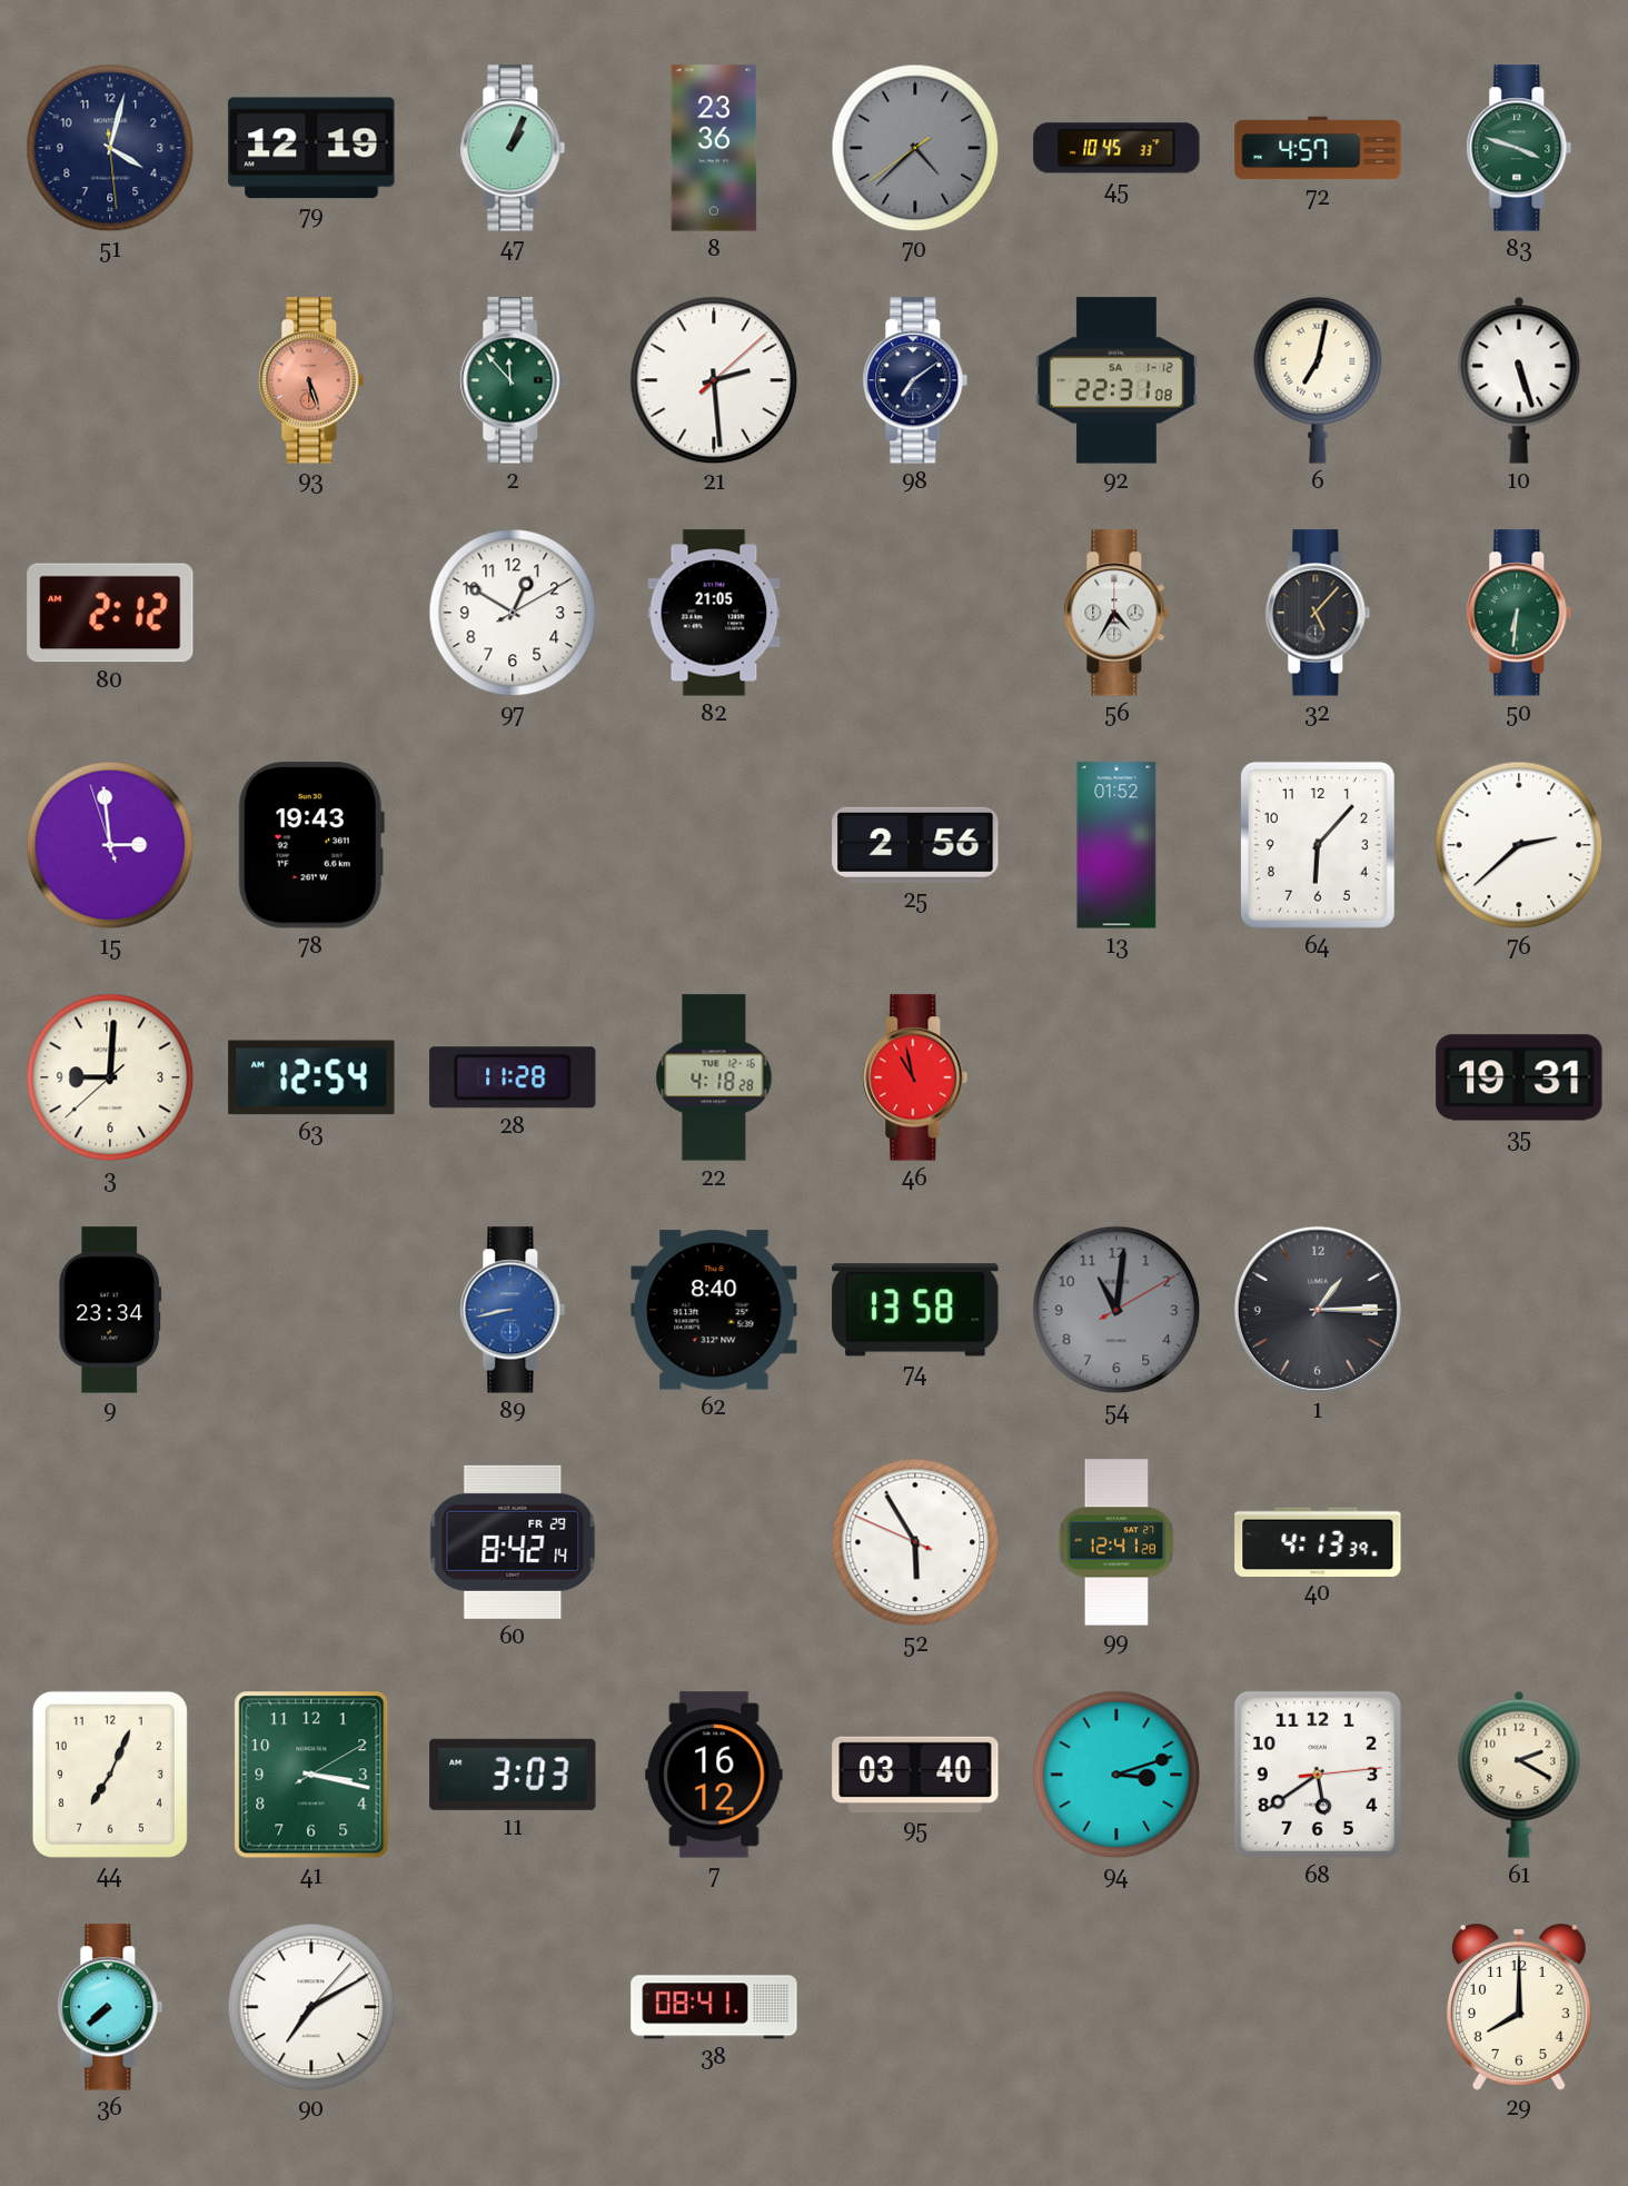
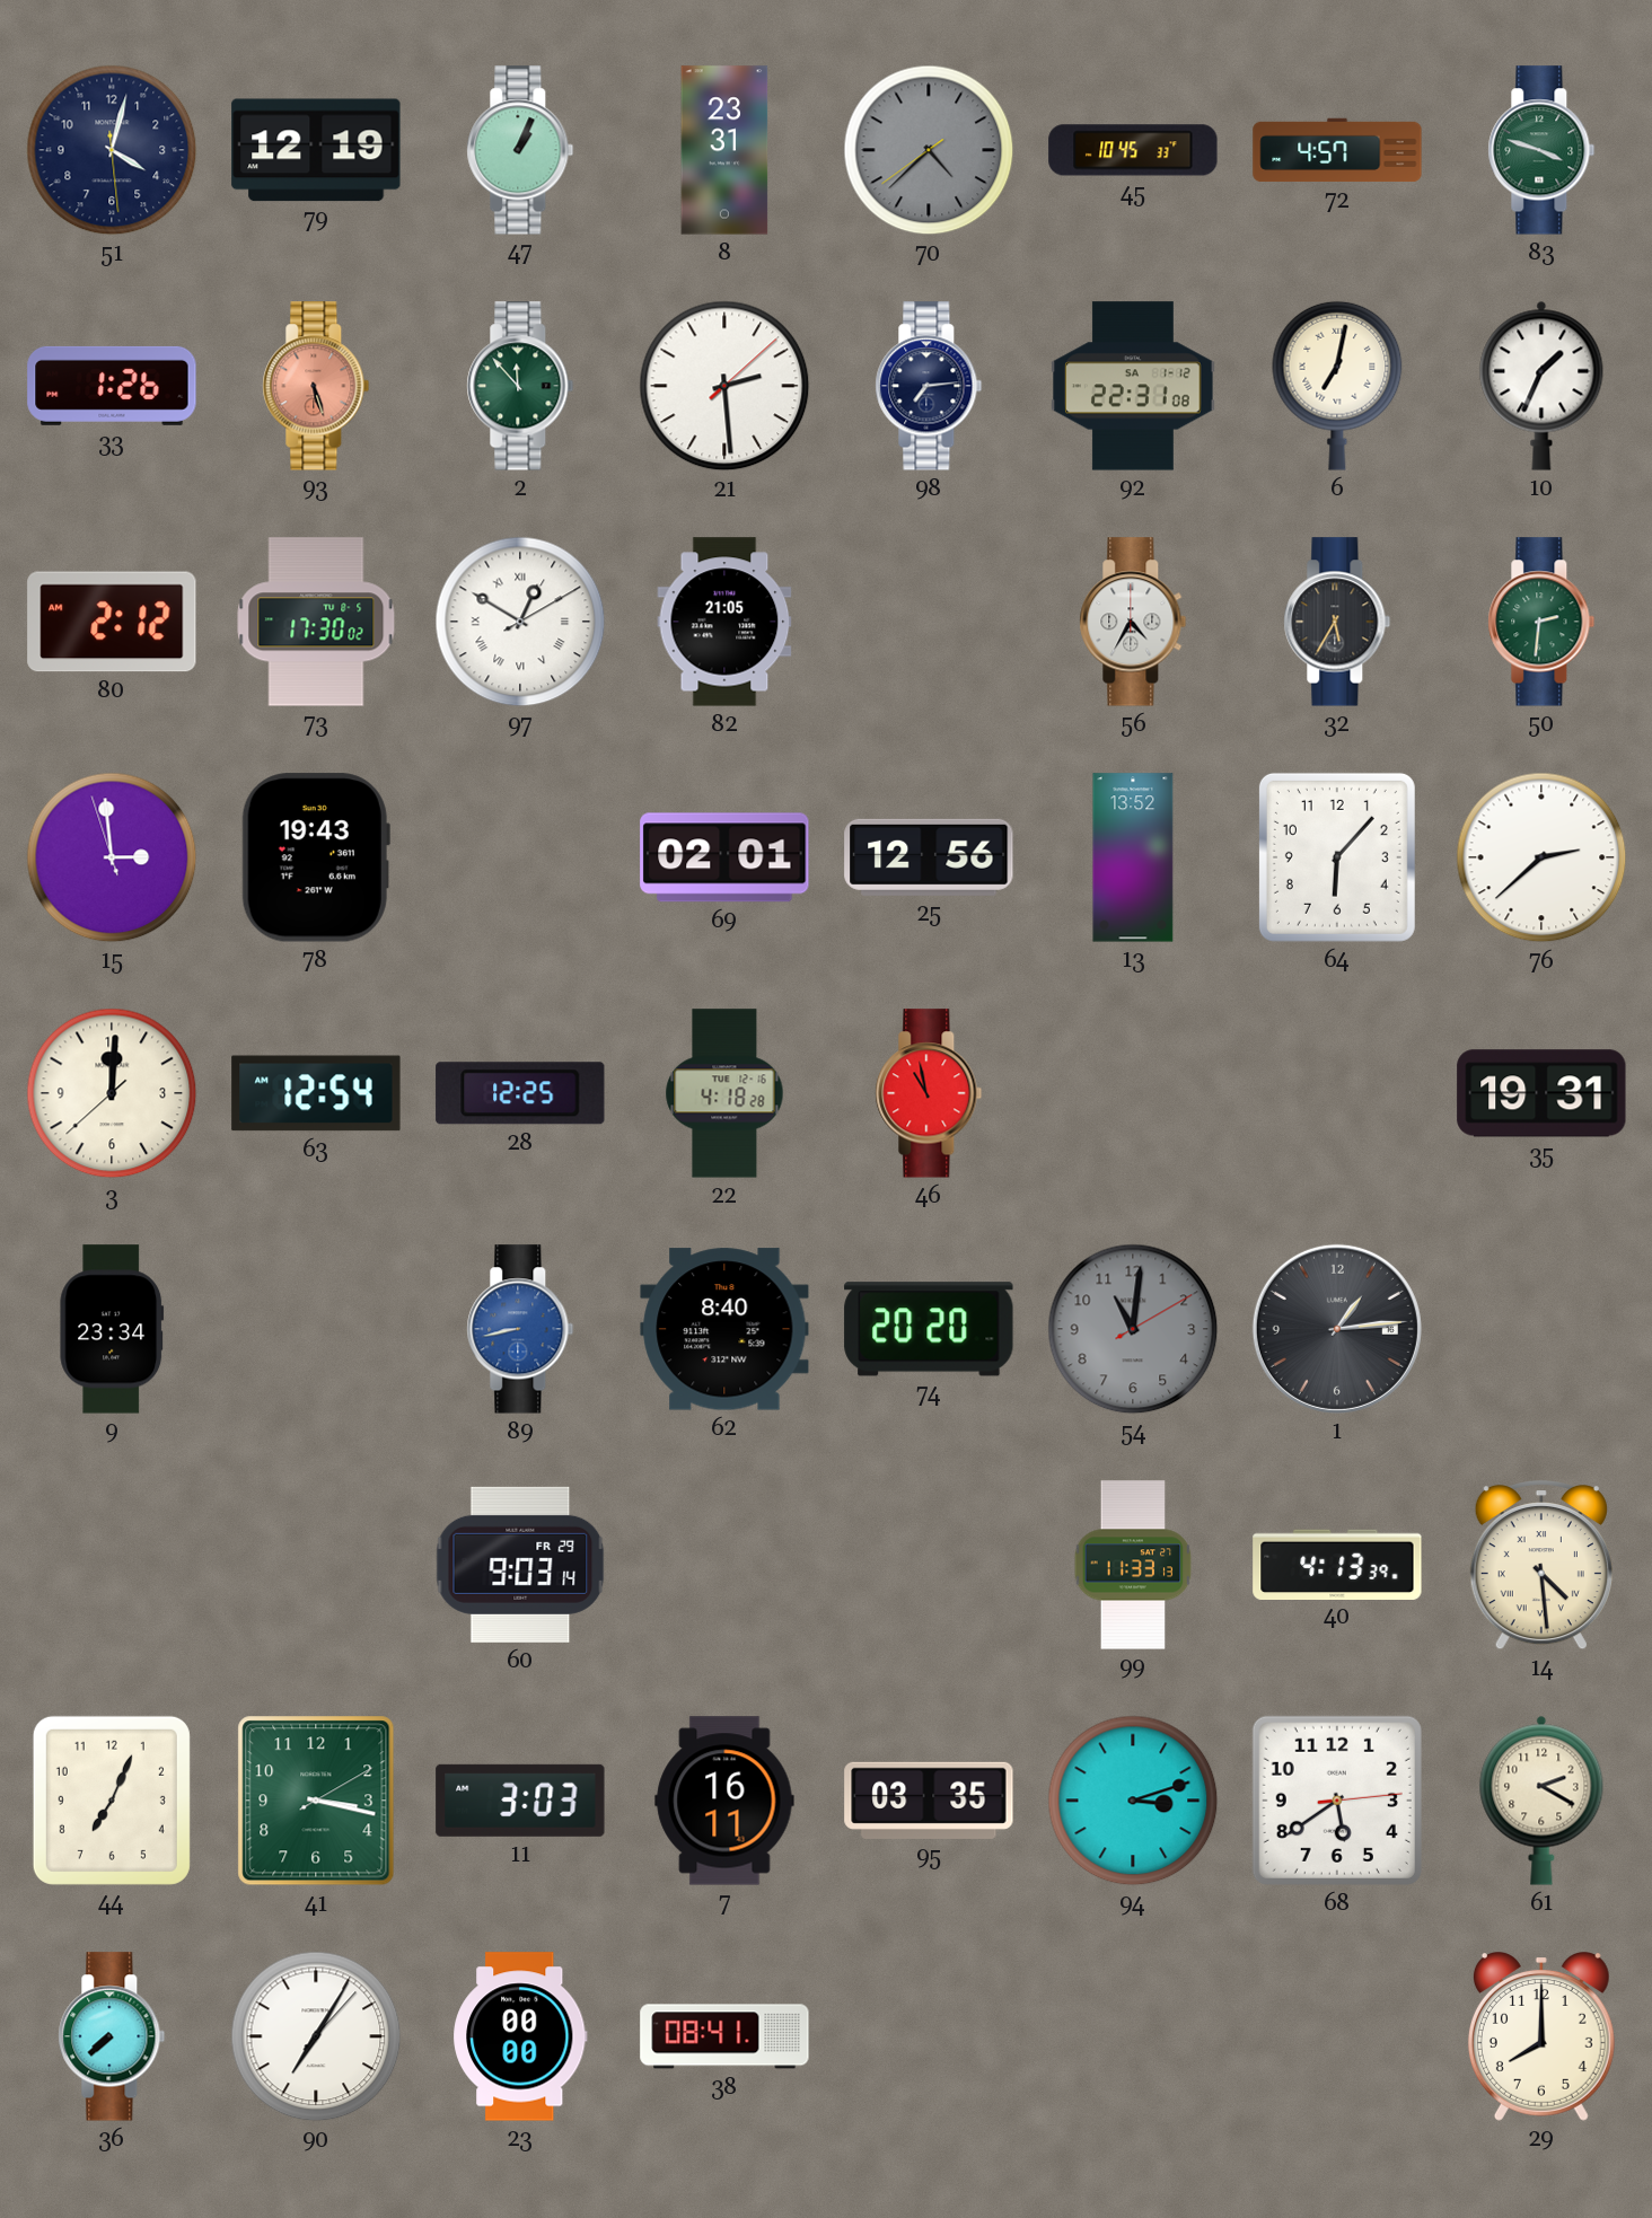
8: 23:36 -> 23:31
33: none -> 1:26
98: 7:09 -> 7:14
10: 5:27 -> 1:34
73: none -> 17:30
97 numerals: Arabic -> Roman
32: 5:07 -> 5:35
50: 6:31 -> 2:31
69: none -> 02:01
25: 2:56 -> 12:56
13: 01:52 -> 13:52
3: 9:00 -> 12:00
28: 11:28 -> 12:25
74: 13:58 -> 20:20
1: 1:15 -> 1:14
60: 8:42 -> 9:03
52: 5:54 -> none
99: 12:41 -> 11:33
14: none -> 4:29
7: 16:12 -> 16:11
95: 03:40 -> 03:35
90: 7:10 -> 7:05
23: none -> 00:00
